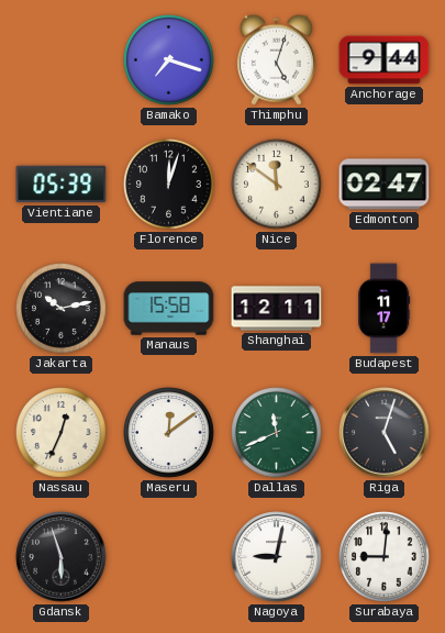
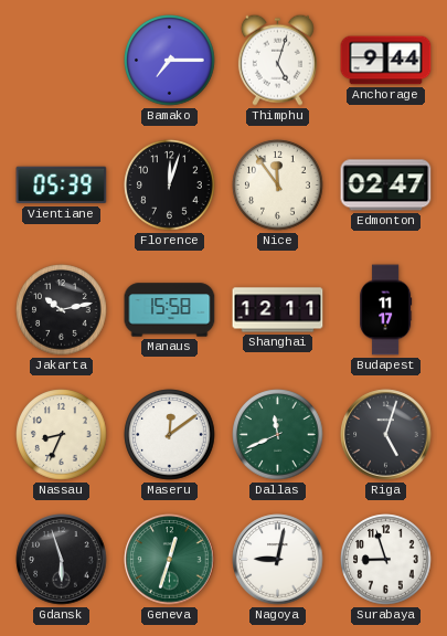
Bamako: 7:18 -> 7:15
Nice: 11:51 -> 11:54
Nassau: 12:34 -> 8:34
Geneva: none -> 12:33
Surabaya: 9:01 -> 8:57
